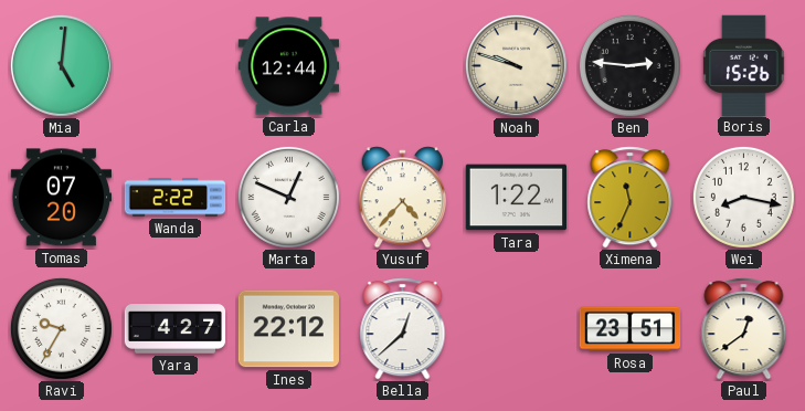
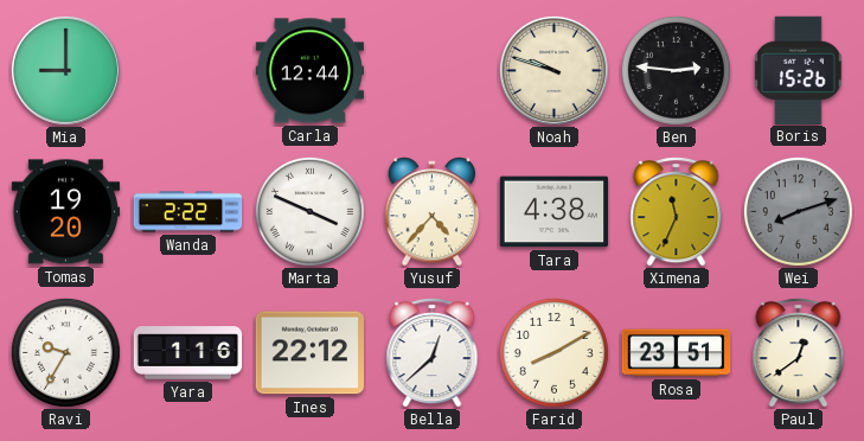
Mia: 5:01 -> 9:00
Tomas: 07:20 -> 19:20
Marta: 12:49 -> 3:49
Tara: 1:22 -> 4:38
Wei: 8:17 -> 8:12
Wei dial: white -> grey
Yara: 4:27 -> 1:16
Farid: none -> 8:10
